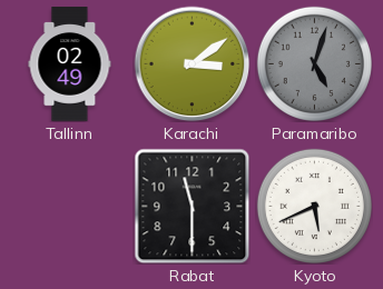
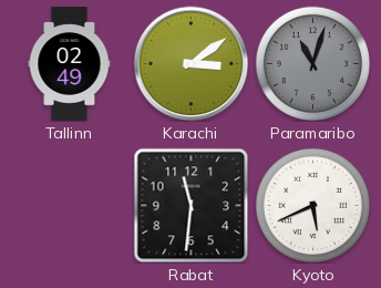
Paramaribo: 5:03 -> 11:03
Rabat: 11:30 -> 11:31
